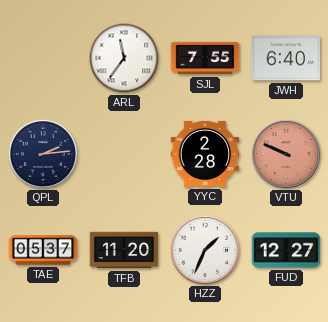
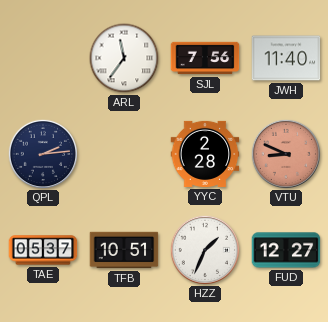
SJL: 7:55 -> 7:56
JWH: 6:40 -> 11:40
VTU: 9:49 -> 8:49
TFB: 11:20 -> 10:51
